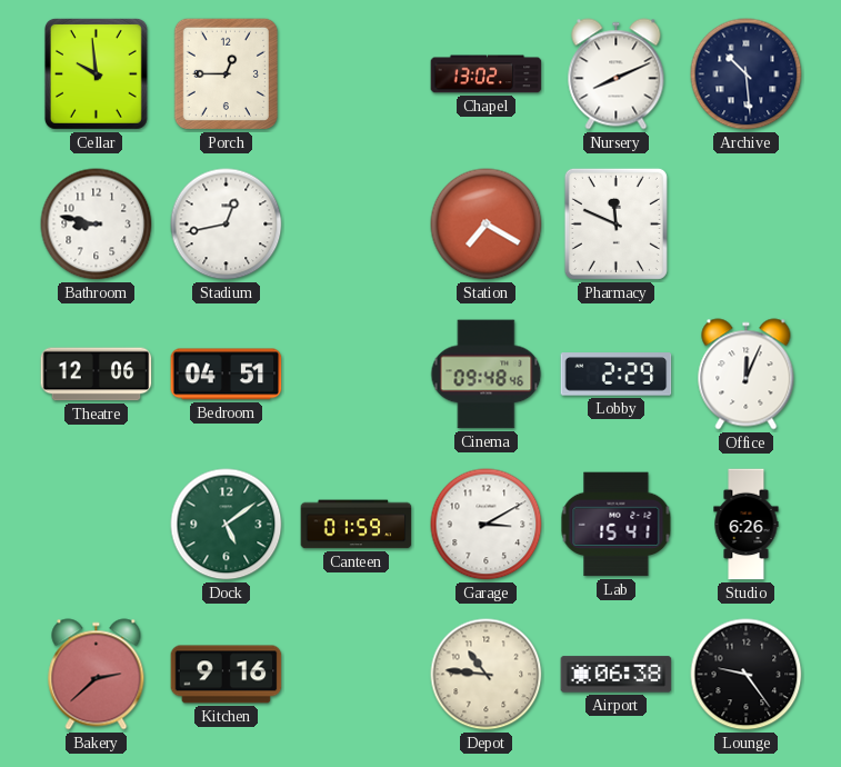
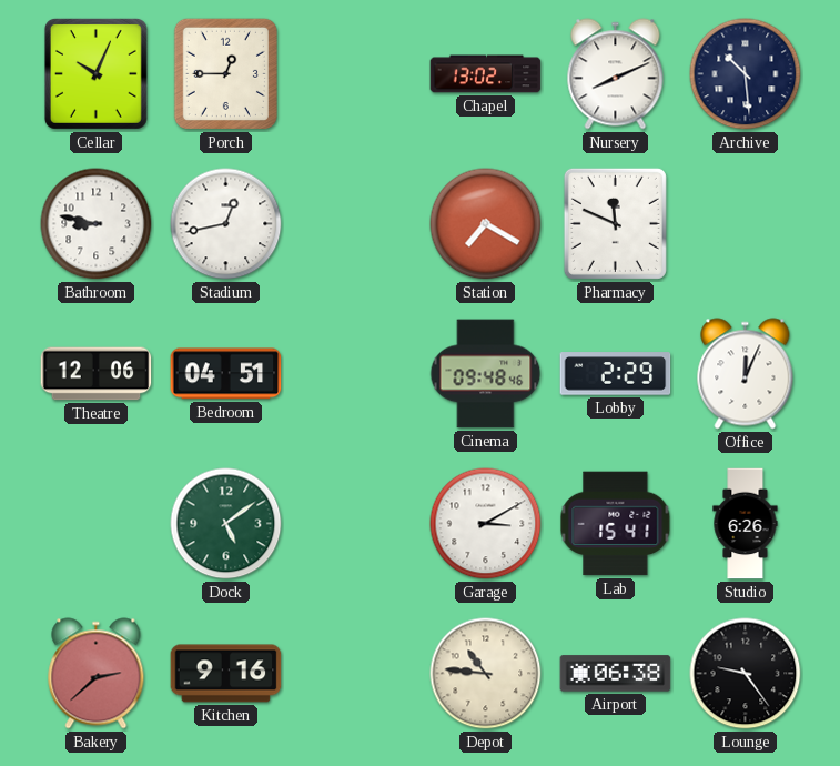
Cellar: 9:59 -> 10:04
Canteen: 01:59 -> none
